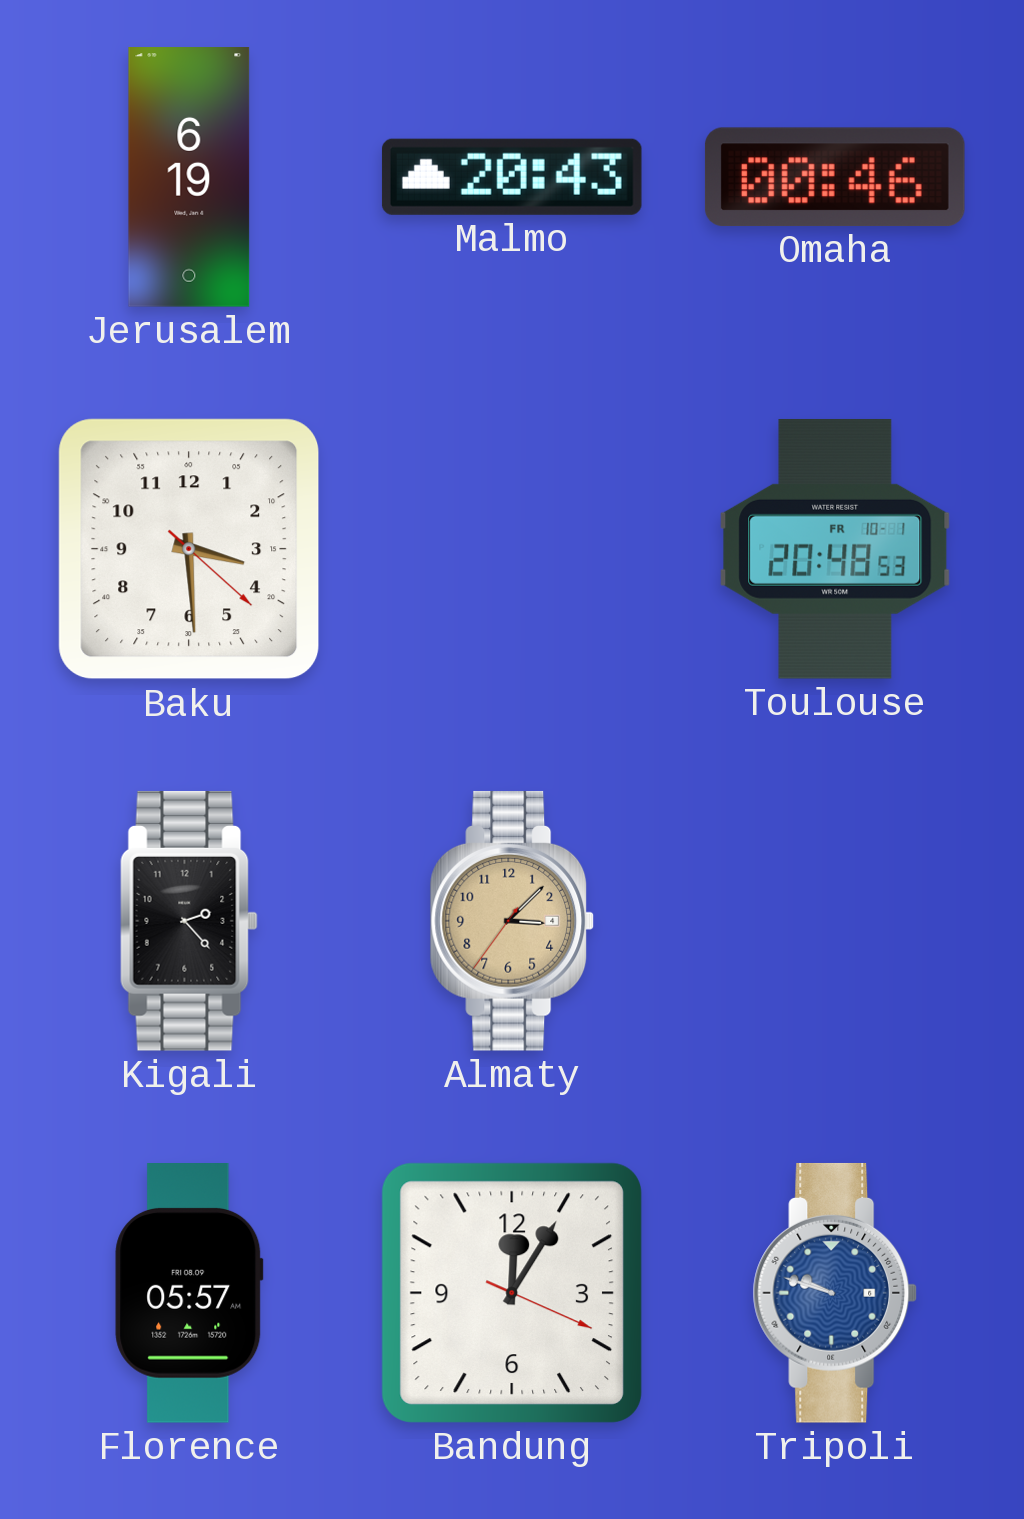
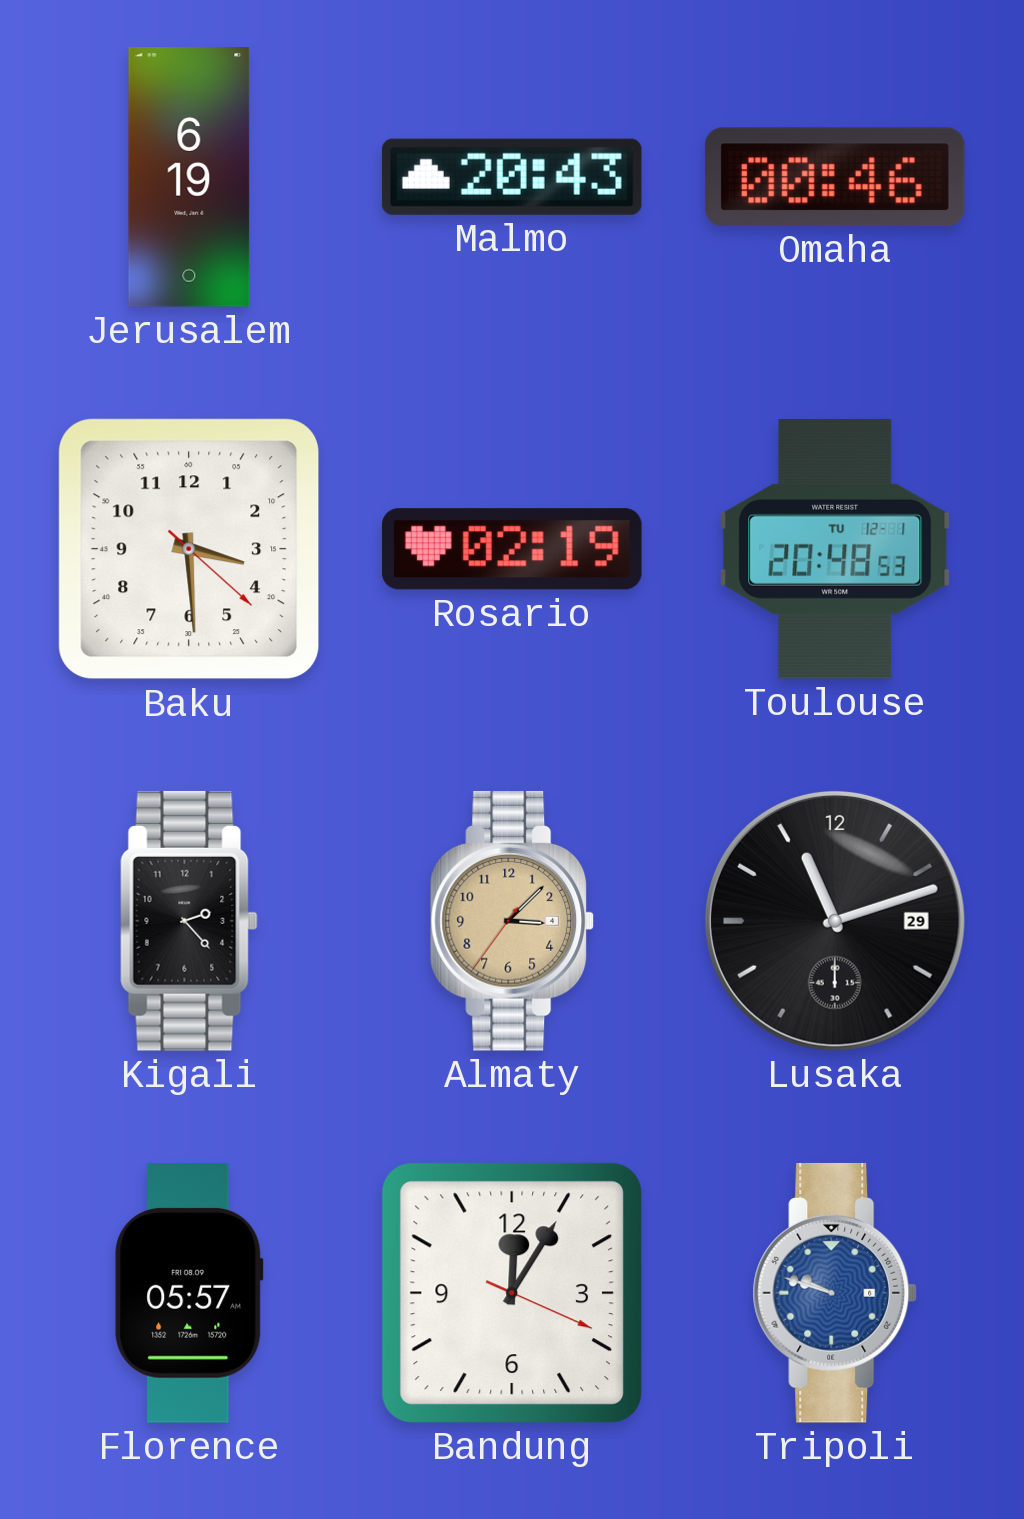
Rosario: none -> 02:19
Toulouse date: FR 10-1 -> TU 12-1
Lusaka: none -> 11:12
